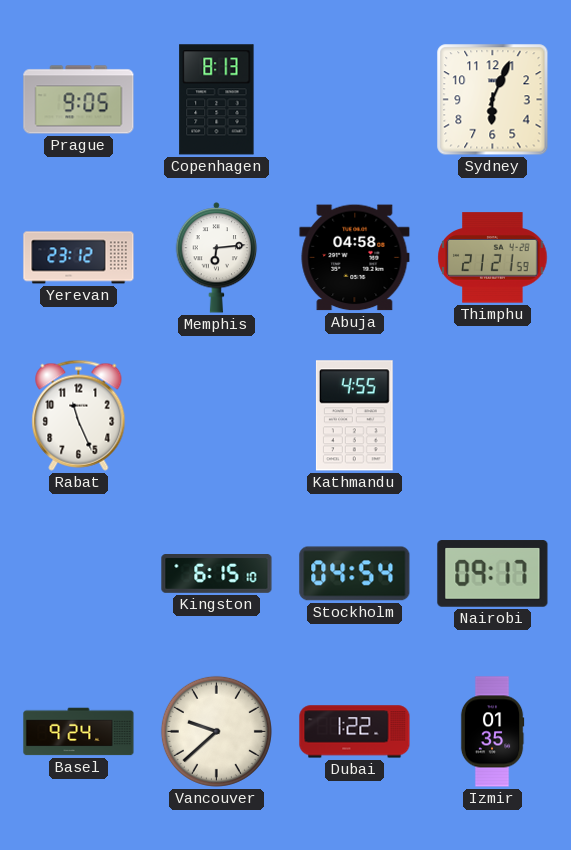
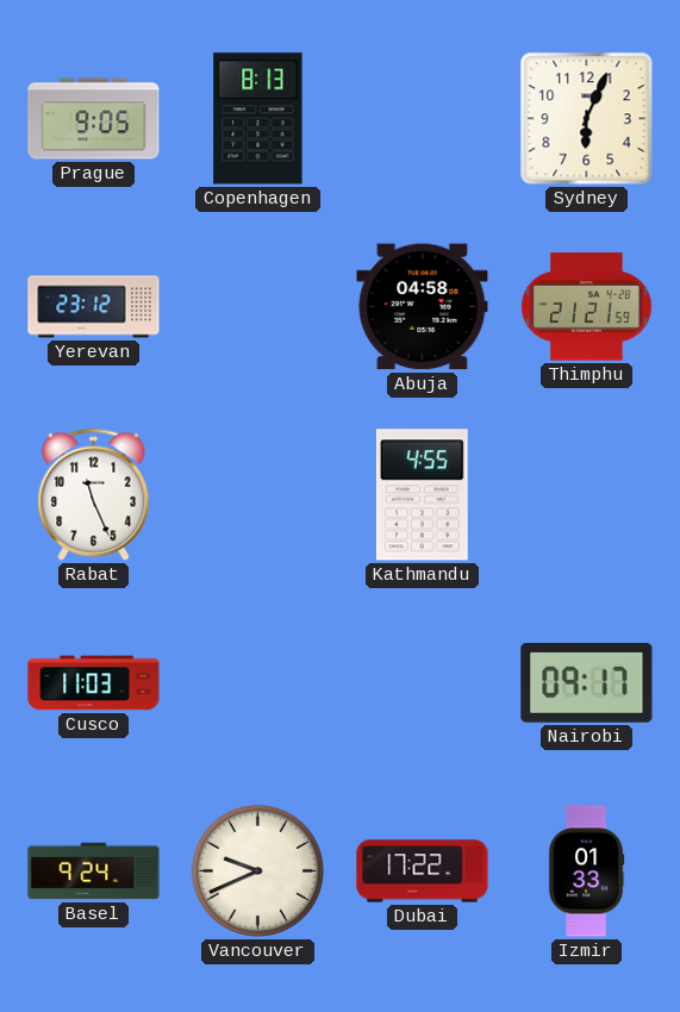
Memphis: 6:14 -> none
Cusco: none -> 11:03
Kingston: 6:15 -> none
Stockholm: 04:54 -> none
Vancouver: 9:38 -> 9:41
Dubai: 1:22 -> 17:22
Izmir: 01:35 -> 01:33
